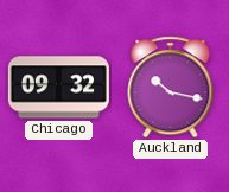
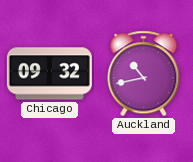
Auckland: 10:17 -> 10:43
